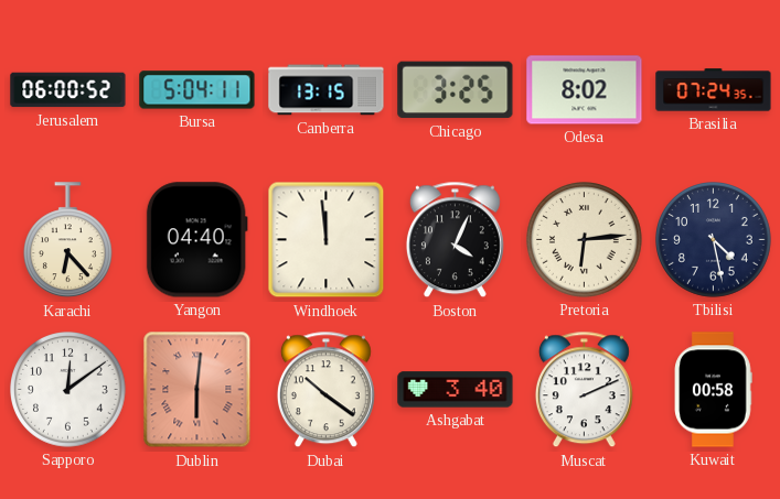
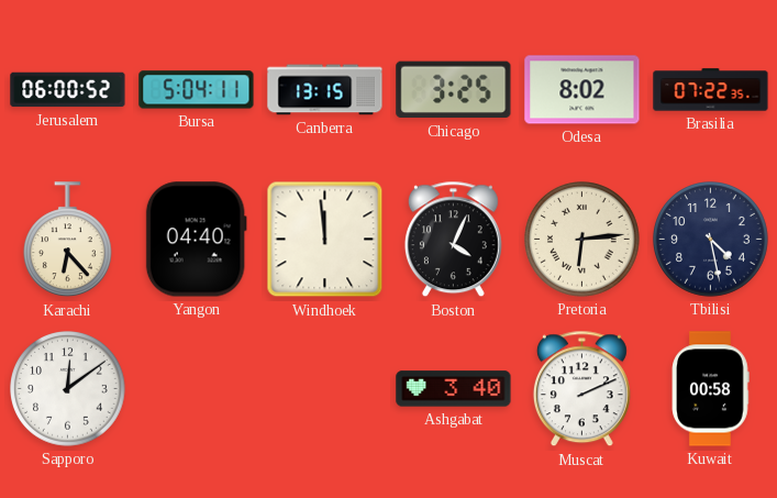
Brasilia: 07:24 -> 07:22
Dublin: 6:01 -> none
Dubai: 10:21 -> none
